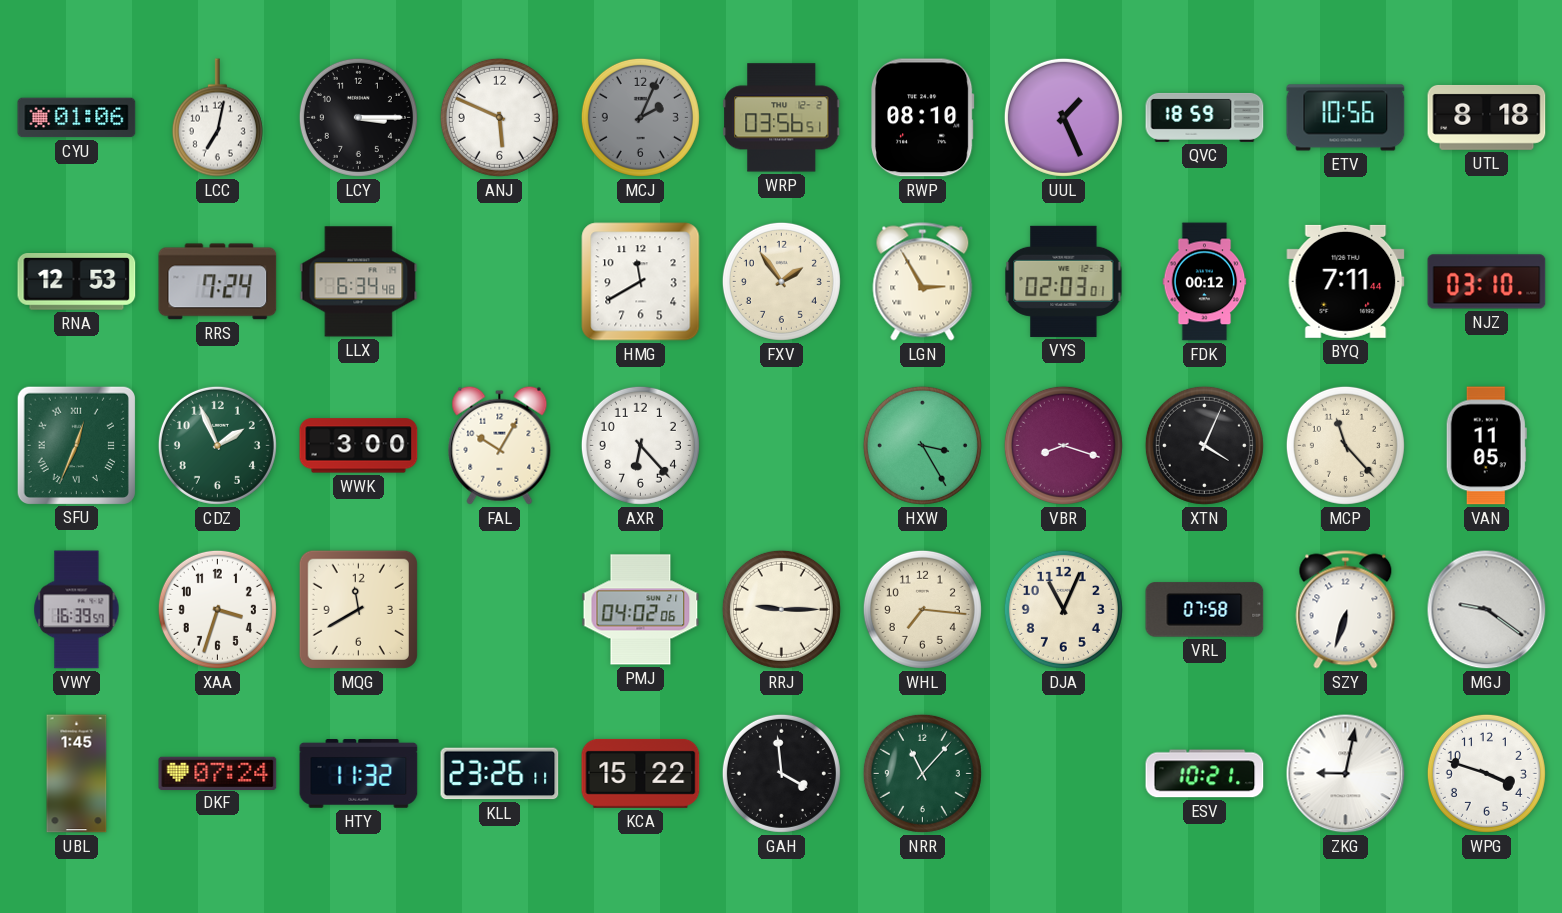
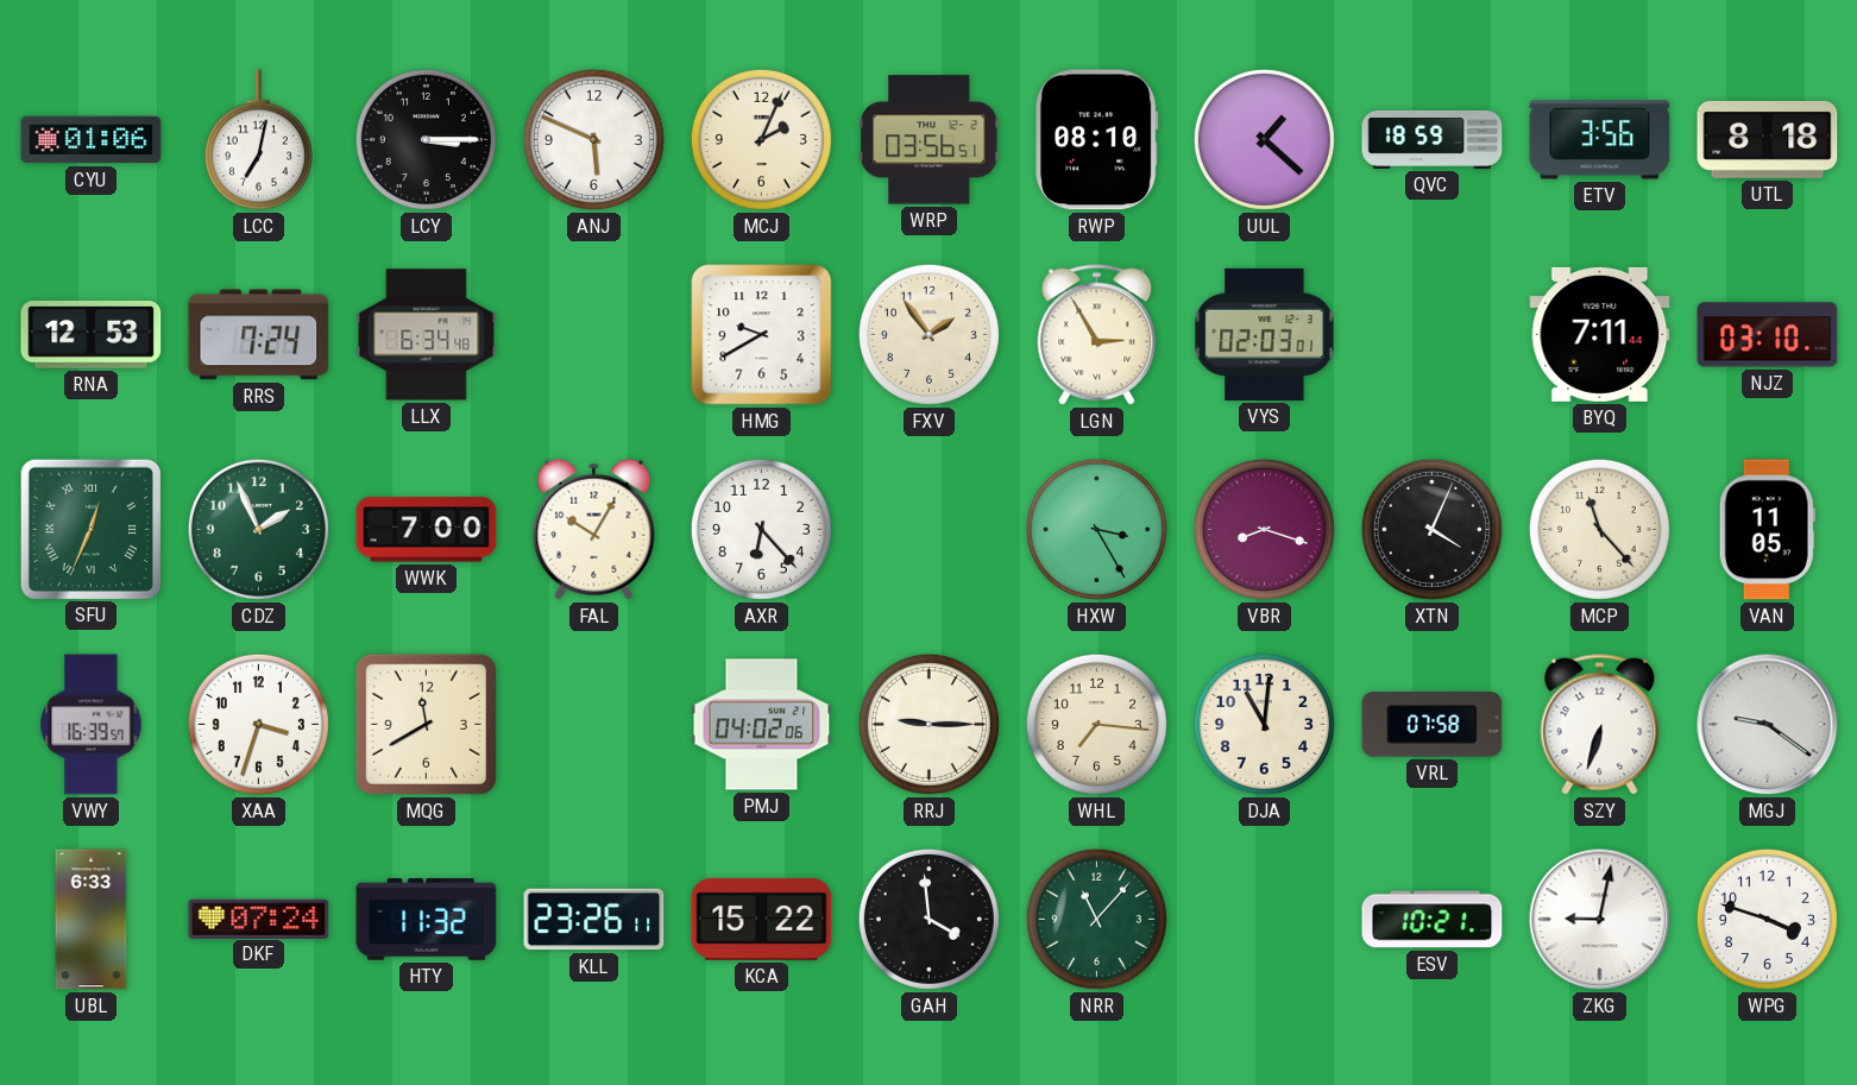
MCJ dial: grey -> cream
UUL: 1:26 -> 1:22
ETV: 10:56 -> 3:56
HMG: 11:40 -> 9:40
FDK: 00:12 -> none
WWK: 3:00 -> 7:00
DJA: 11:04 -> 11:01
UBL: 1:45 -> 6:33
